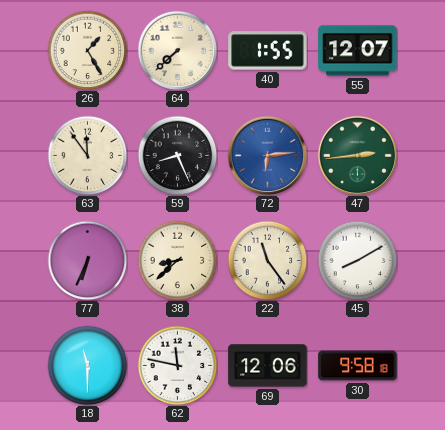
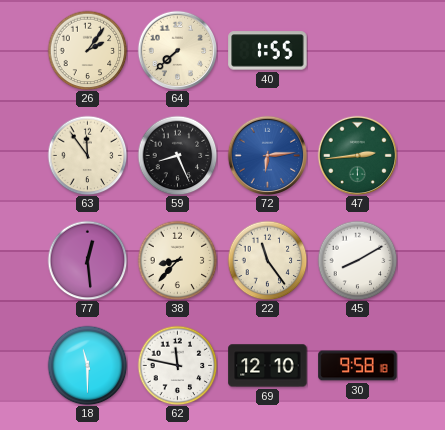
26: 1:25 -> 2:06
55: 12:07 -> none
77: 6:34 -> 12:29
38: 8:38 -> 8:37
69: 12:06 -> 12:10
